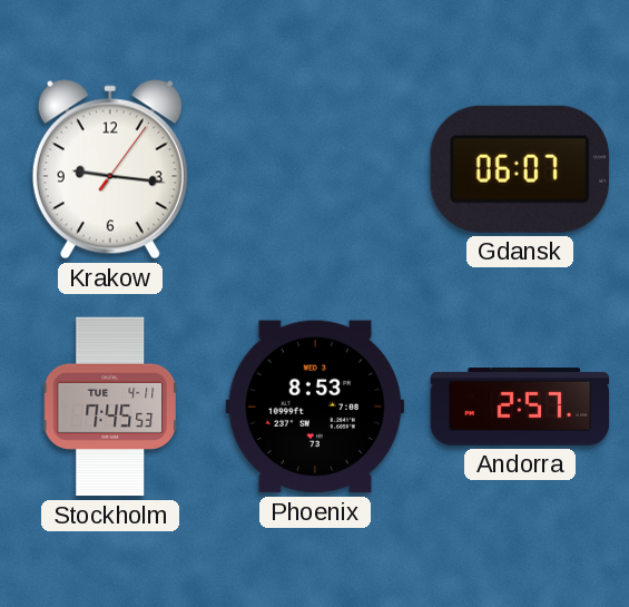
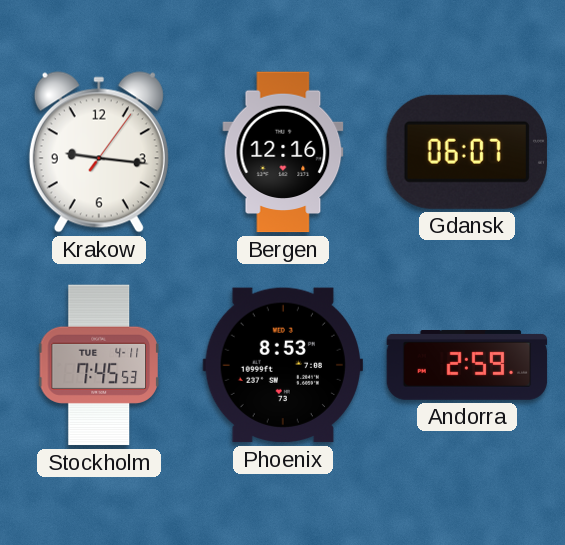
Bergen: none -> 12:16
Andorra: 2:57 -> 2:59
